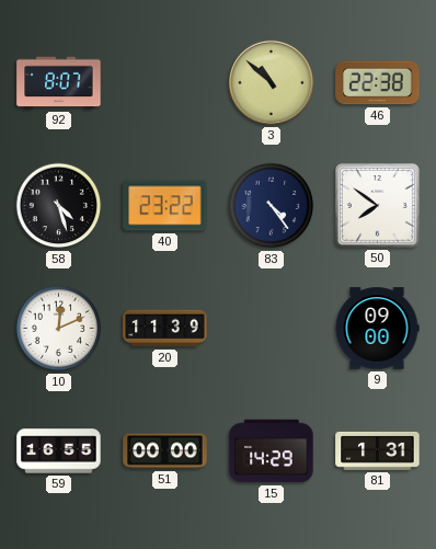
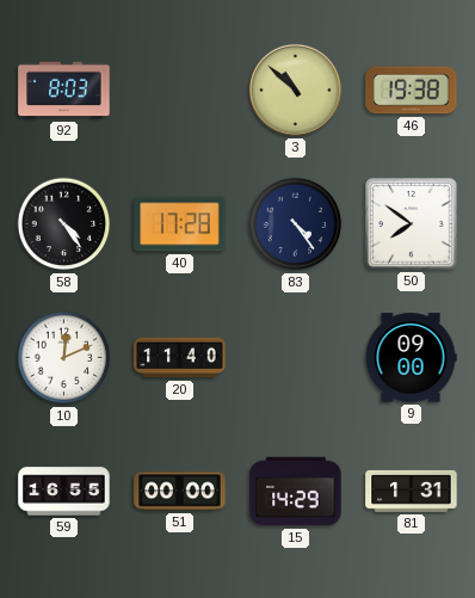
92: 8:07 -> 8:03
46: 22:38 -> 19:38
58: 4:27 -> 4:24
40: 23:22 -> 17:28
20: 11:39 -> 11:40
